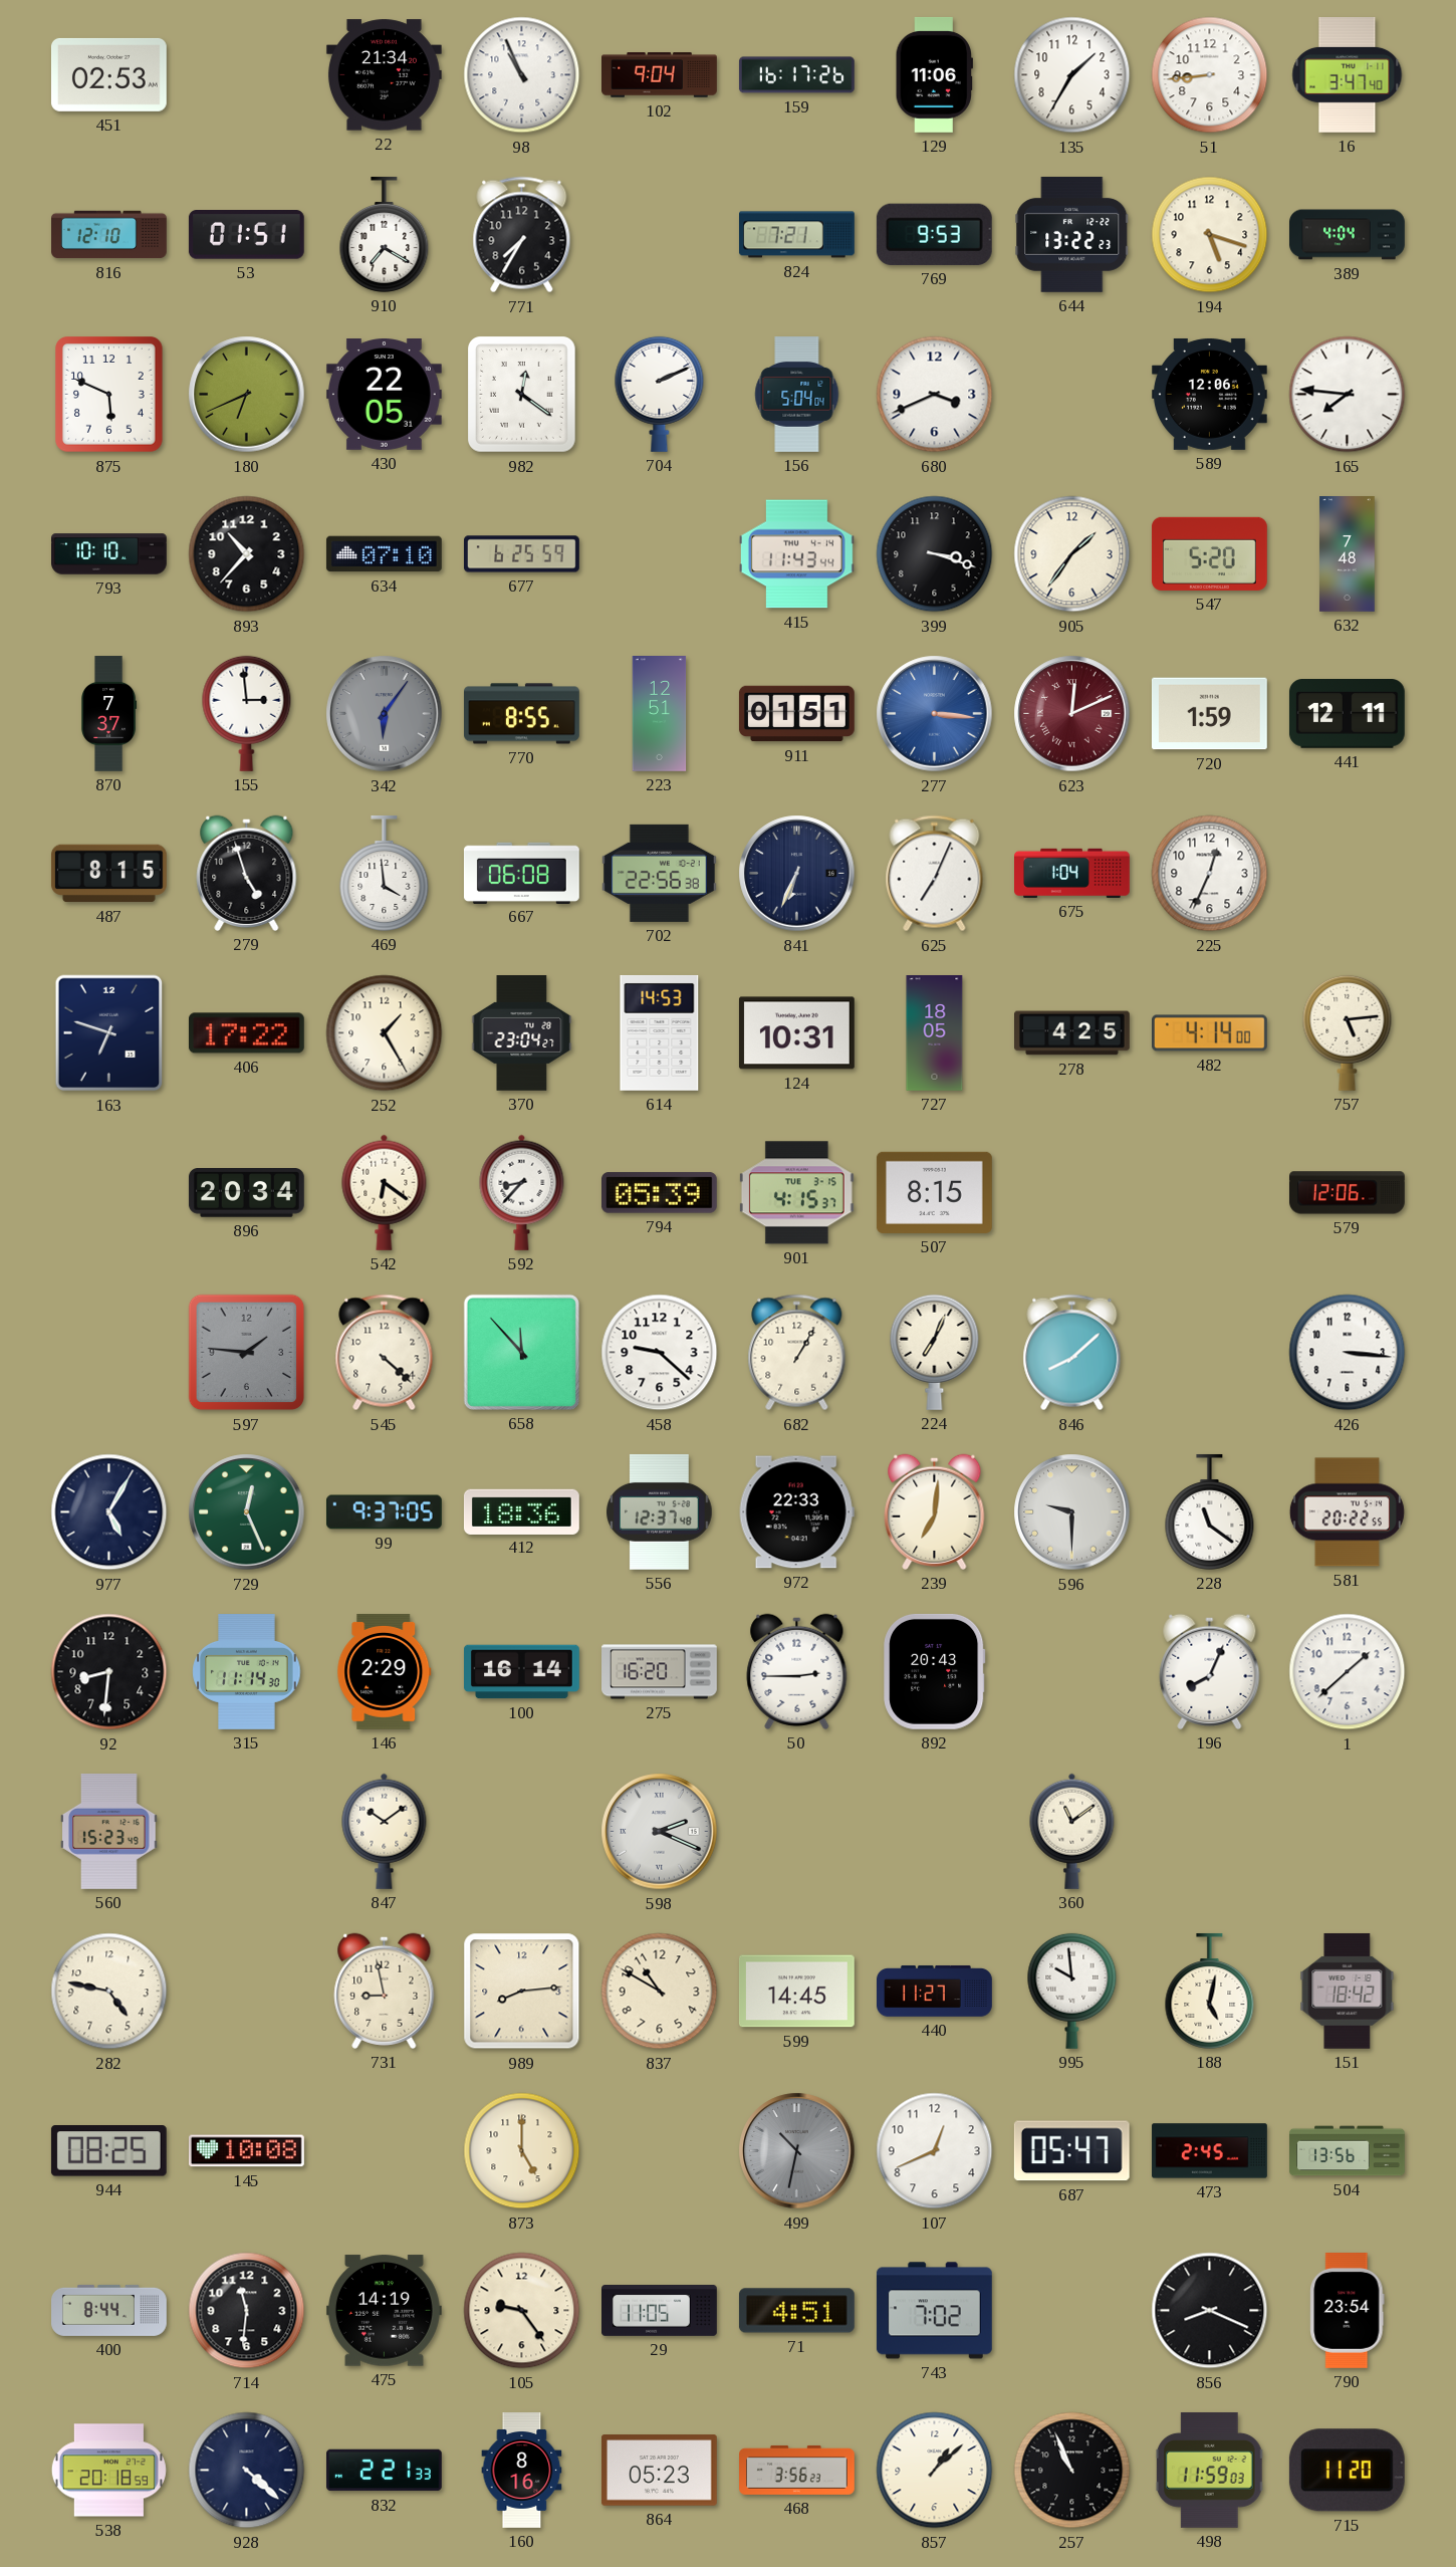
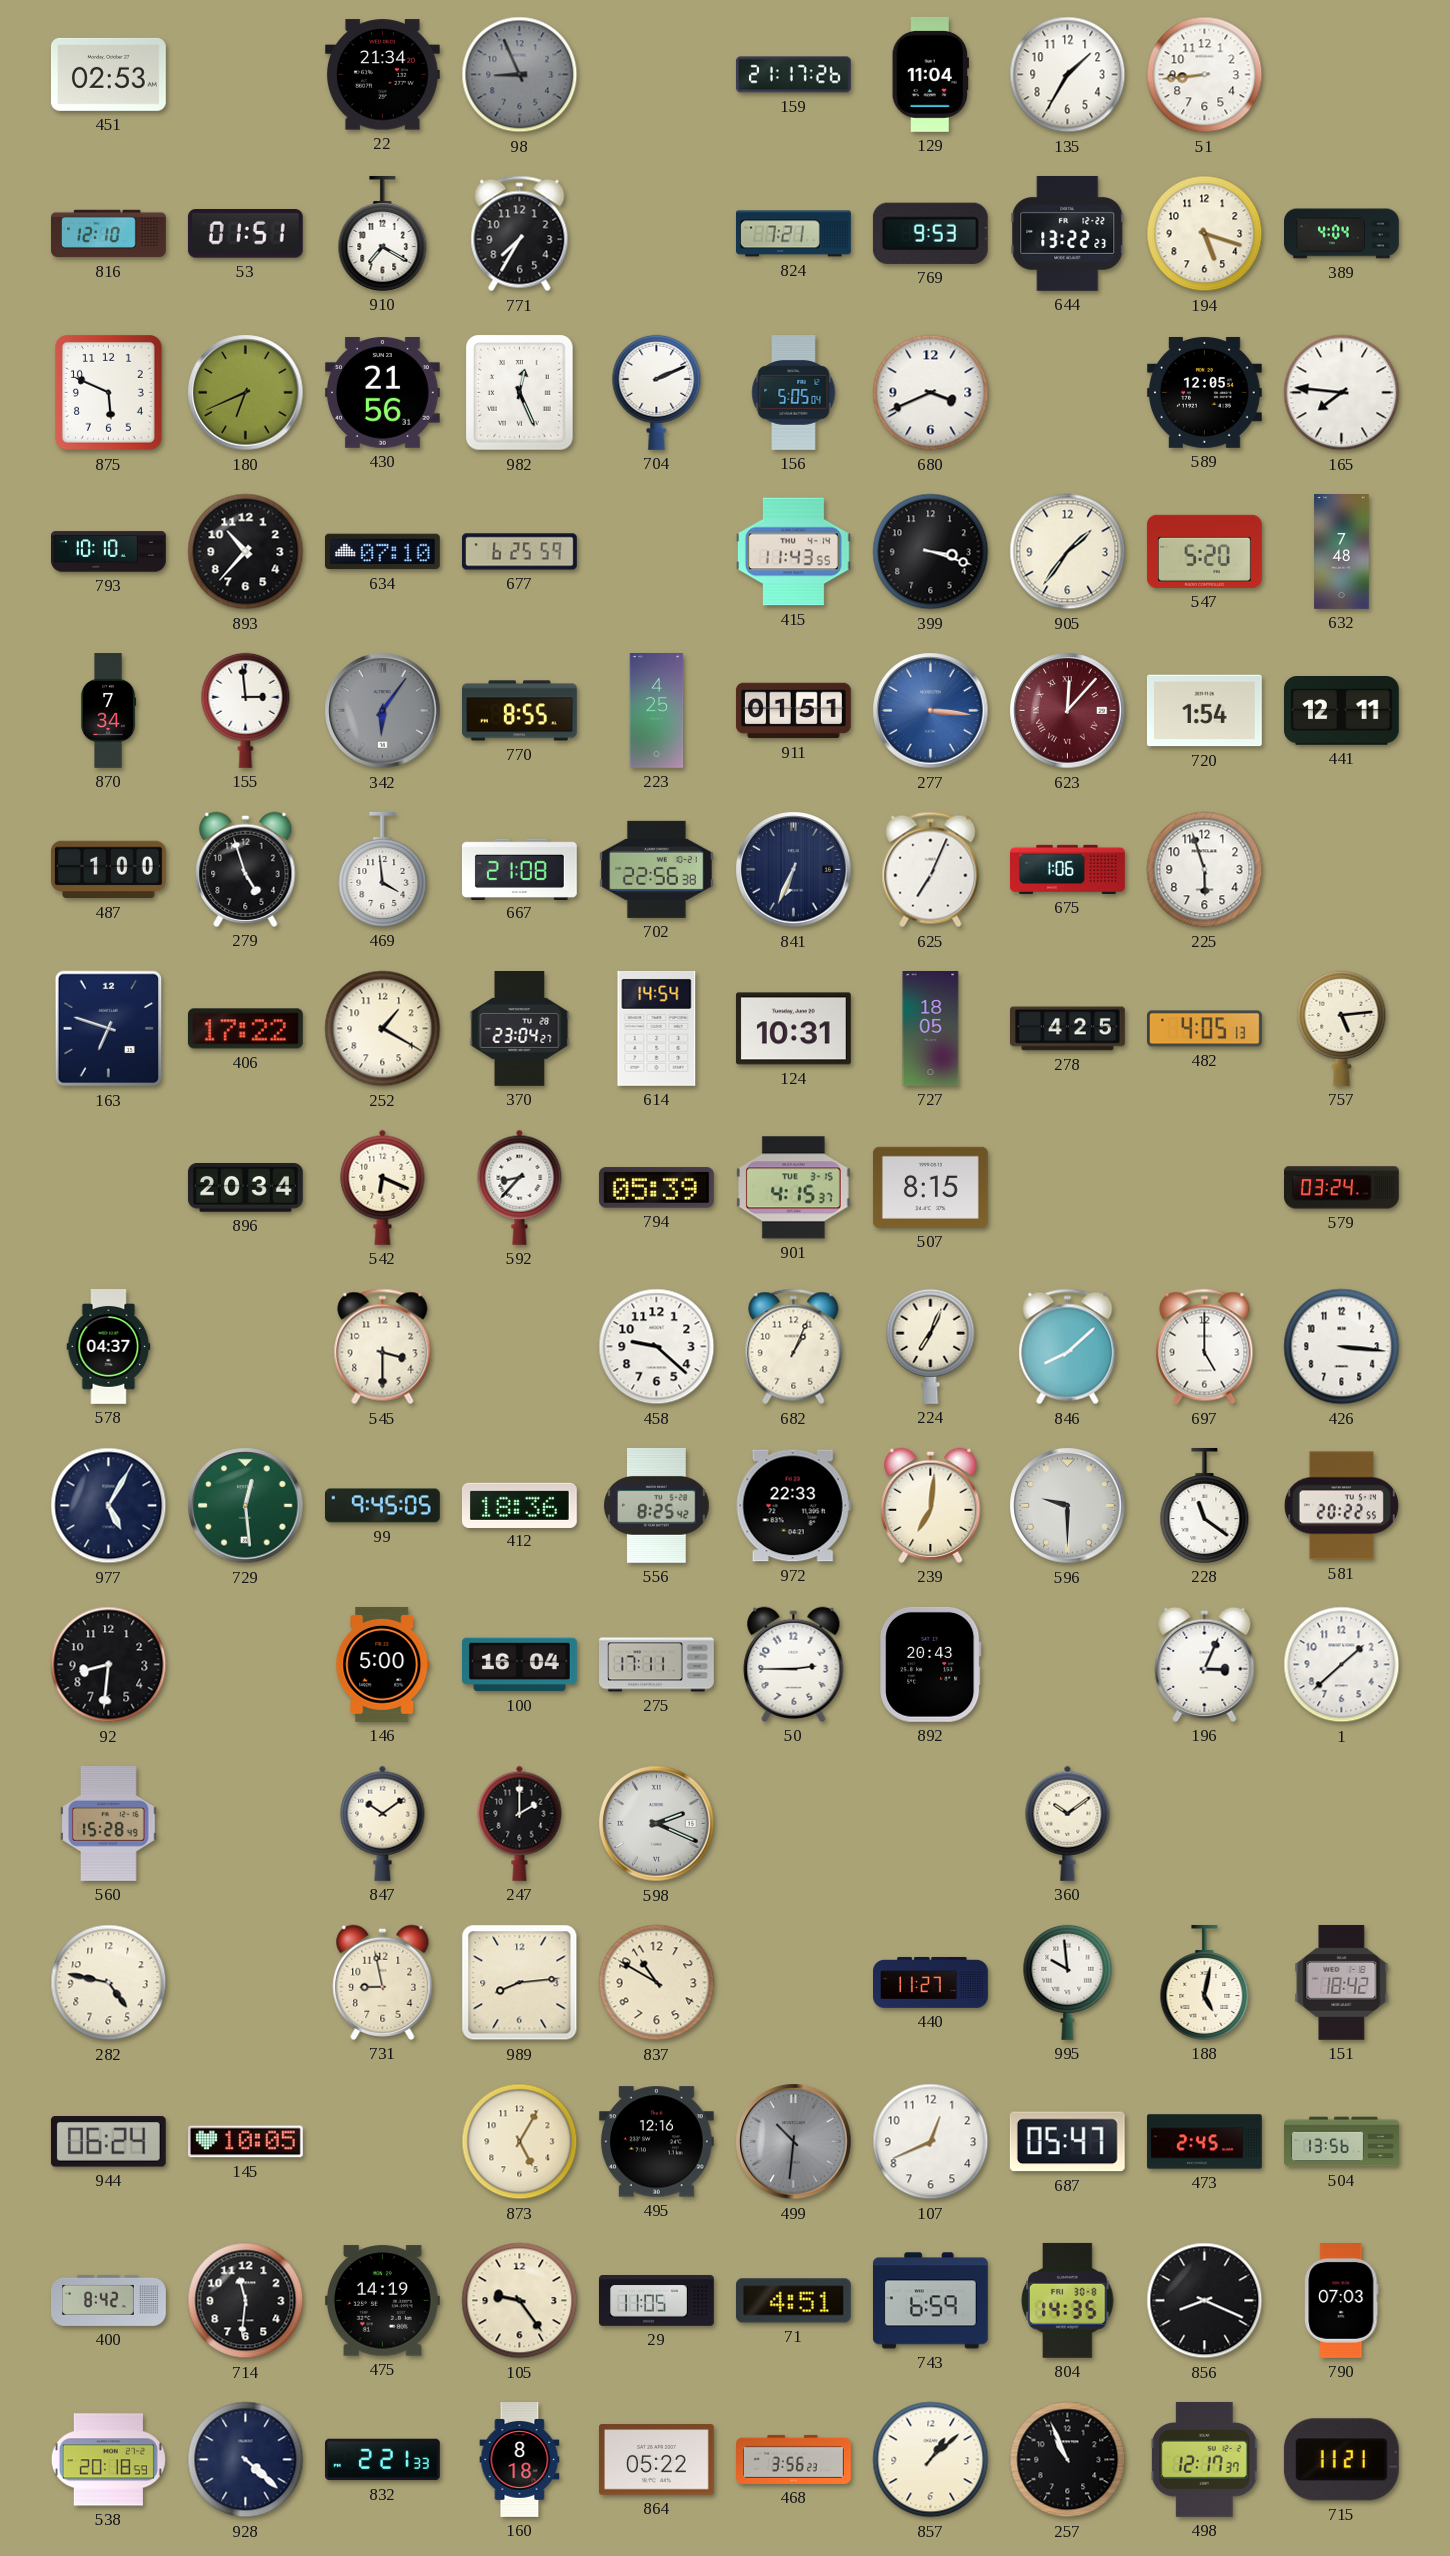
98: 10:56 -> 8:56
98 dial: white -> grey
102: 9:04 -> none
159: 16:17 -> 21:17
129: 11:06 -> 11:04
16: 3:47 -> none
430: 22:05 -> 21:56
982: 12:21 -> 12:26
156: 5:04 -> 5:05
589: 12:06 -> 12:05
415: 11:43:44 -> 11:43:55
870: 7:37 -> 7:34
223: 12:51 -> 4:25
623: 12:11 -> 12:07
720: 1:59 -> 1:54
487: 8:15 -> 1:00
667: 06:08 -> 21:08
675: 1:04 -> 1:06
225: 12:34 -> 5:57
252: 1:25 -> 1:20
614: 14:53 -> 14:54
482: 4:14 -> 4:05
542: 6:21 -> 6:19
579: 12:06 -> 03:24
578: none -> 04:37
597: 1:46 -> none
545: 4:22 -> 3:30
658: 11:53 -> none
682: 1:05 -> 1:04
697: none -> 5:00
729: 12:26 -> 12:29
99: 9:37 -> 9:45
556: 12:37 -> 8:25
315: 11:14 -> none
146: 2:29 -> 5:00
100: 16:14 -> 16:04
275: 16:20 -> 17:11
196: 8:04 -> 3:04
560: 15:23 -> 15:28
247: none -> 2:00
360: 11:09 -> 10:09
599: 14:45 -> none
944: 08:25 -> 06:24
145: 10:08 -> 10:05
873: 5:00 -> 5:05
495: none -> 12:16
499: 10:32 -> 10:31
400: 8:44 -> 8:42
743: 7:02 -> 6:59
804: none -> 14:35
790: 23:54 -> 07:03
160: 8:16 -> 8:18
864: 05:23 -> 05:22
498: 11:59 -> 12:17
715: 11:20 -> 11:21
